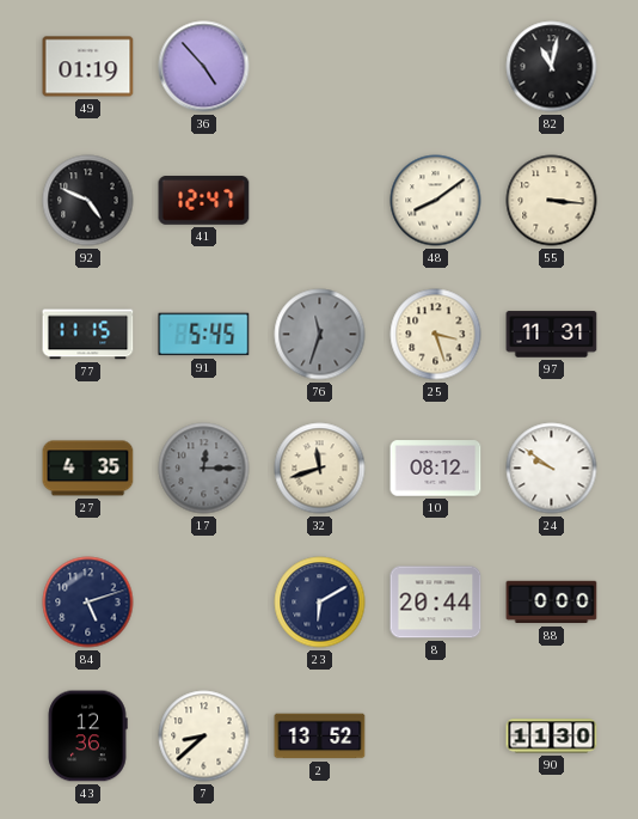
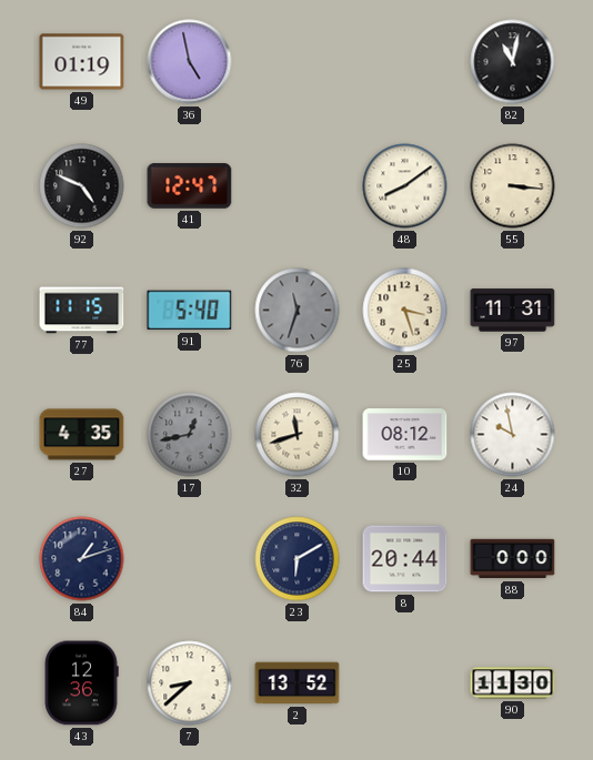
36: 4:53 -> 4:58
91: 5:45 -> 5:40
17: 12:15 -> 12:43
24: 9:51 -> 9:58
84: 5:12 -> 1:12
